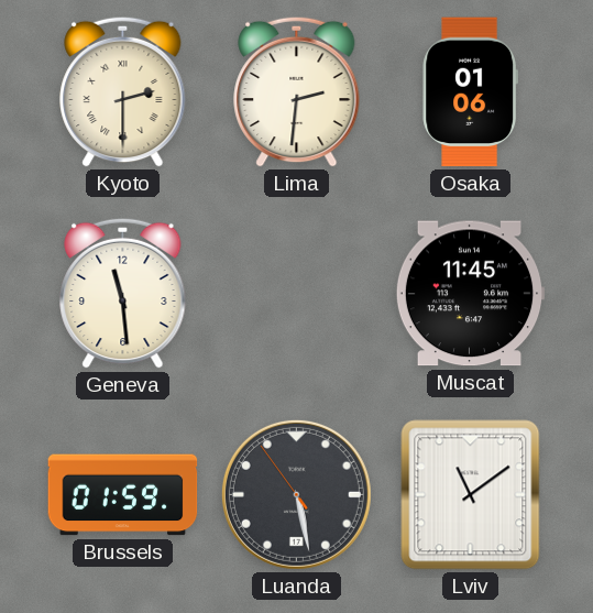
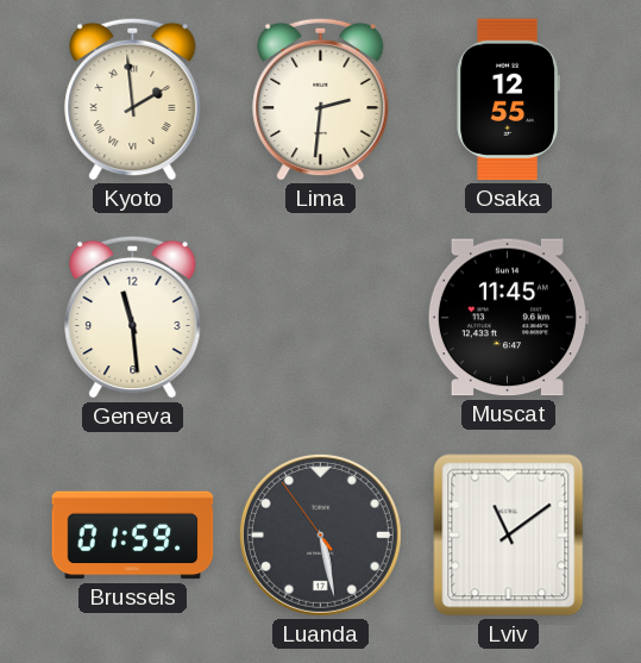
Kyoto: 2:30 -> 1:59
Osaka: 01:06 -> 12:55
